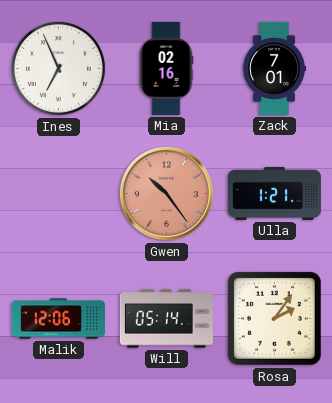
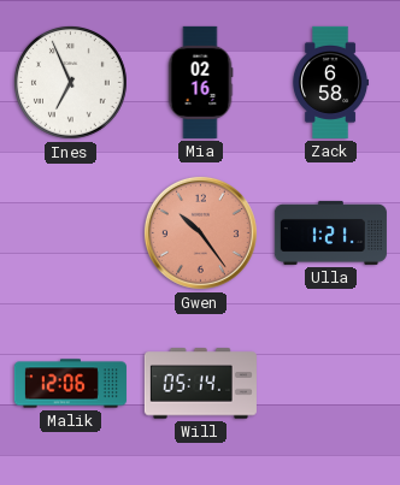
Zack: 7:01 -> 6:58
Rosa: 2:06 -> none
